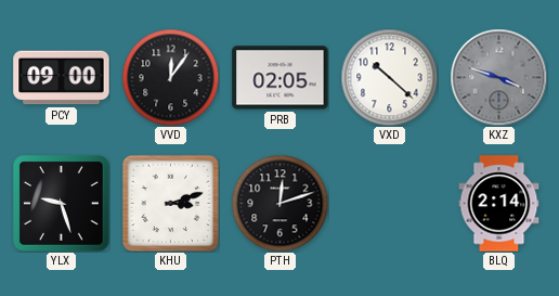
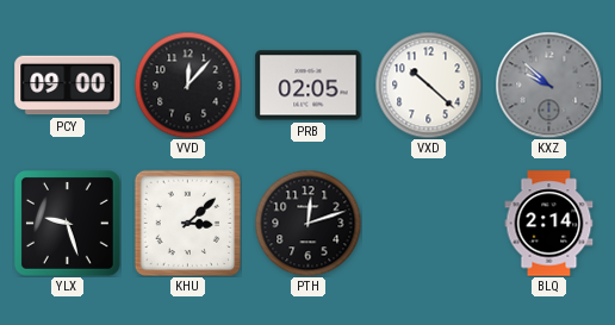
VVD: 12:06 -> 12:07
KXZ: 3:48 -> 9:52
KHU: 3:12 -> 3:08
